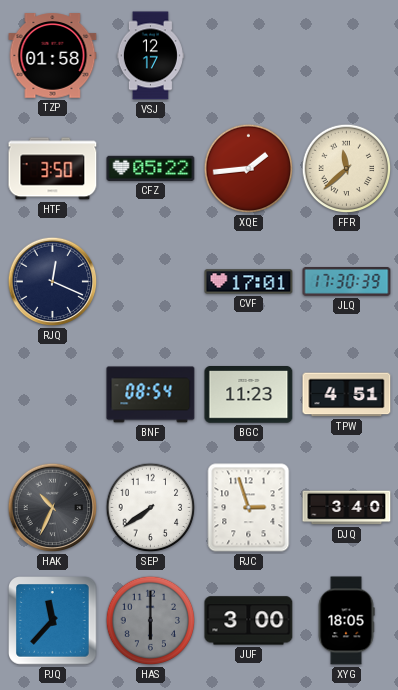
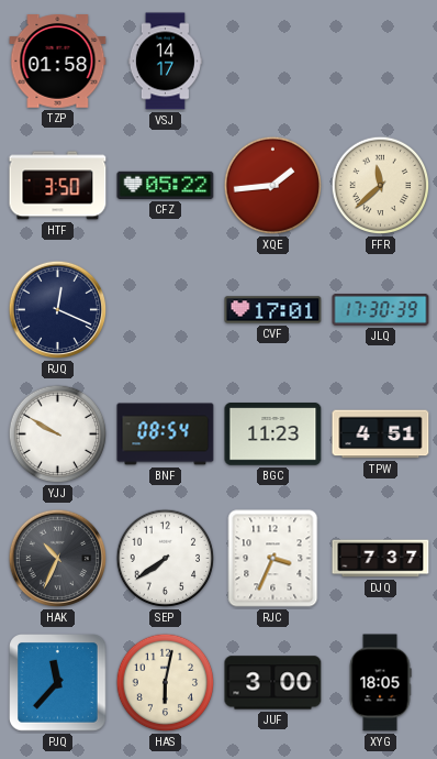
VSJ: 12:17 -> 14:17
YJJ: none -> 9:50
RJC: 2:57 -> 3:34
DJQ: 3:40 -> 7:37
HAS: 6:00 -> 6:02
HAS dial: grey -> cream
